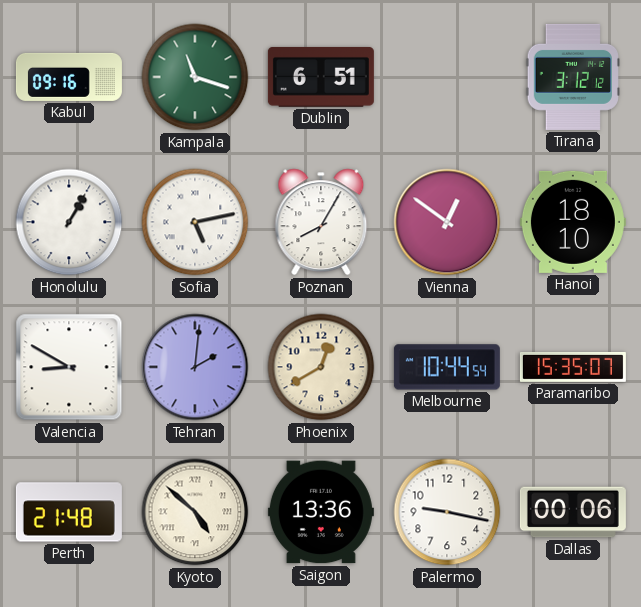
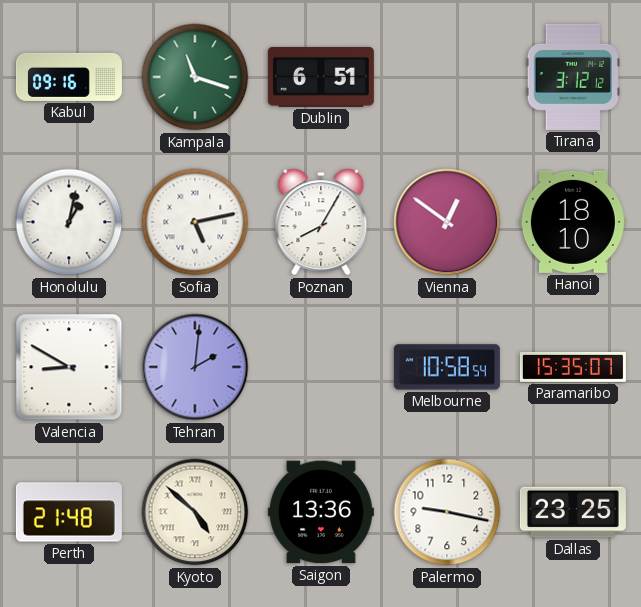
Honolulu: 1:05 -> 1:02
Phoenix: 12:40 -> none
Melbourne: 10:44 -> 10:58
Dallas: 00:06 -> 23:25
